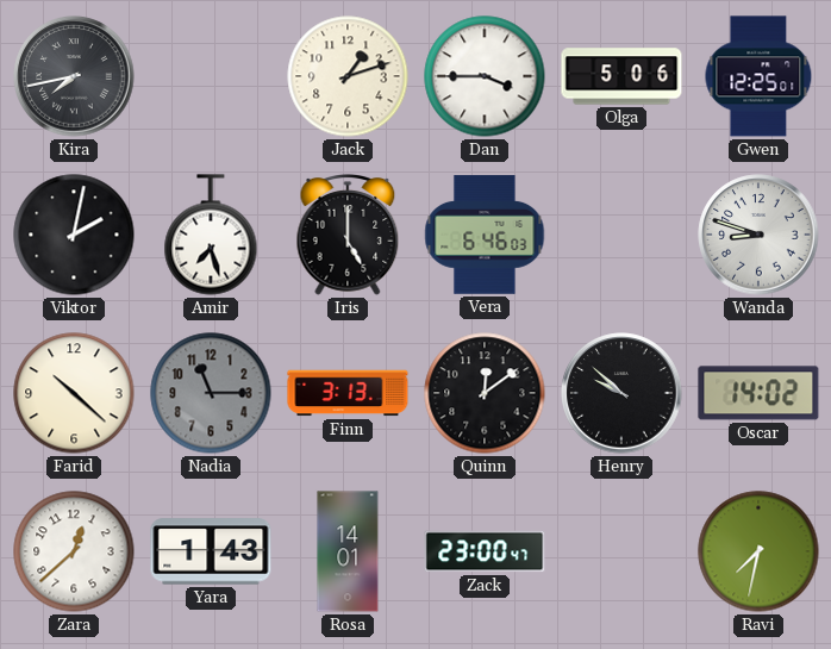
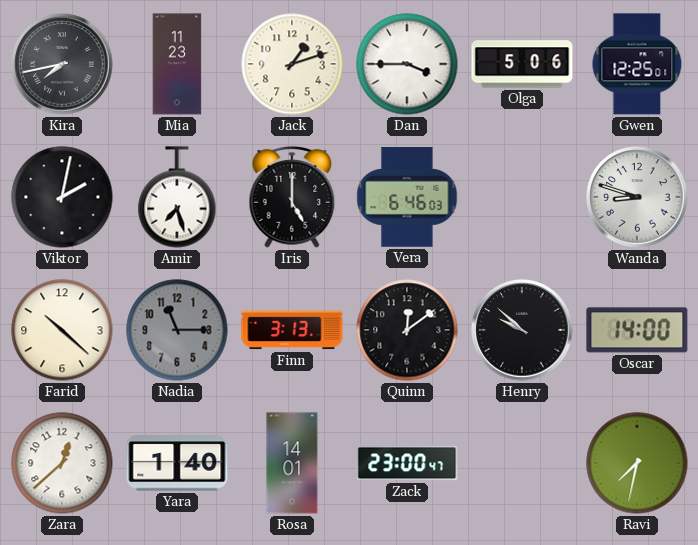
Mia: none -> 11:23
Oscar: 14:02 -> 14:00
Yara: 1:43 -> 1:40
